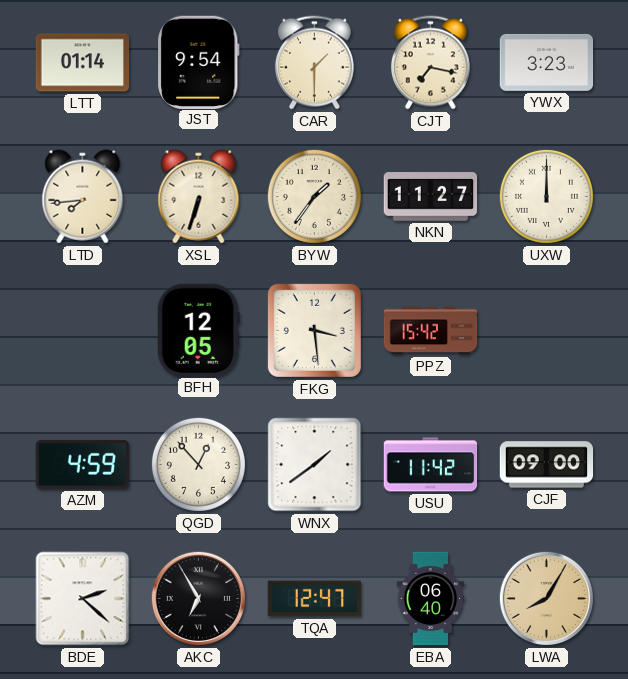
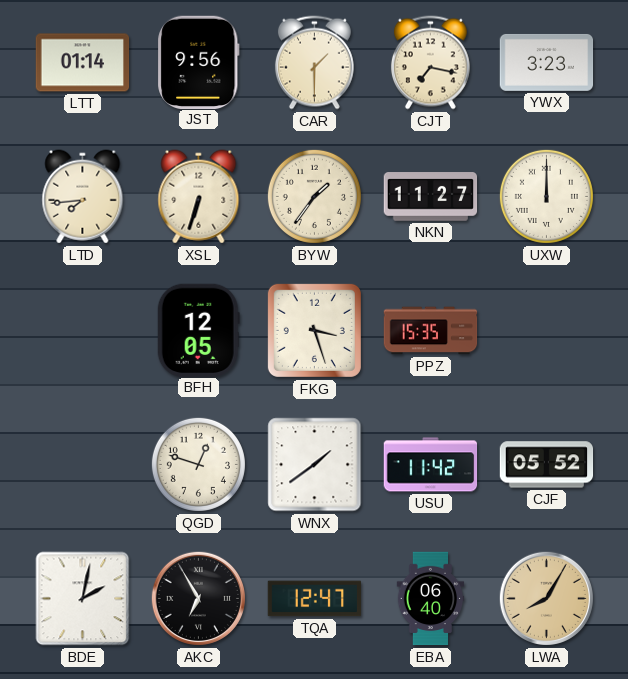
JST: 9:54 -> 9:56
FKG: 3:29 -> 3:27
PPZ: 15:42 -> 15:35
AZM: 4:59 -> none
QGD: 12:53 -> 12:48
CJF: 09:00 -> 05:52
BDE: 2:22 -> 2:02
